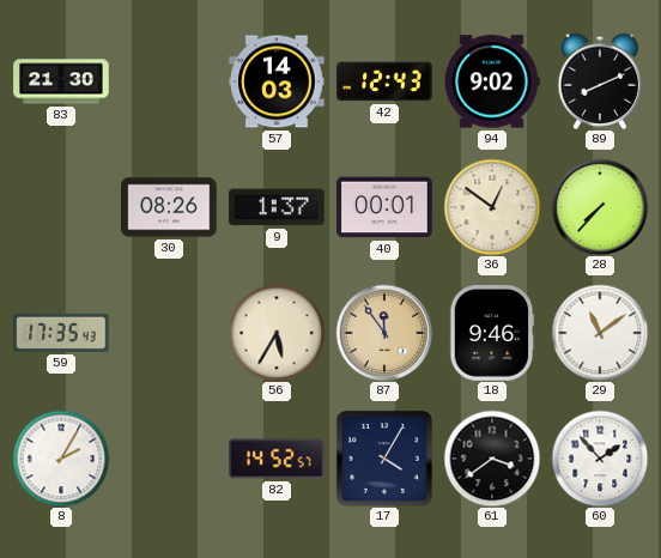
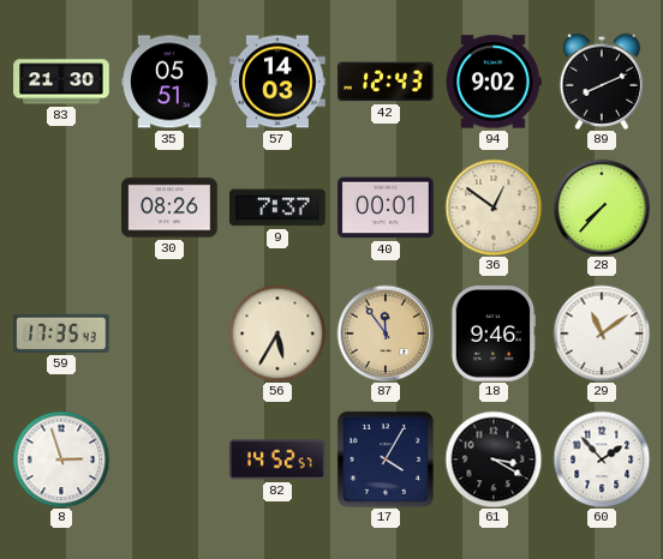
35: none -> 05:51
9: 1:37 -> 7:37
8: 2:05 -> 2:57
61: 3:39 -> 3:20
